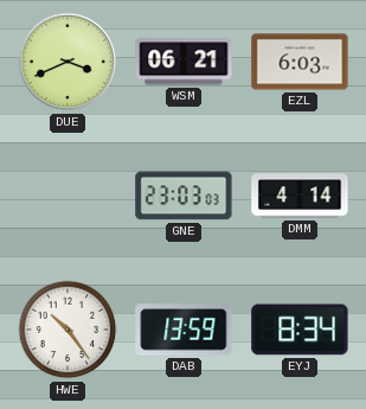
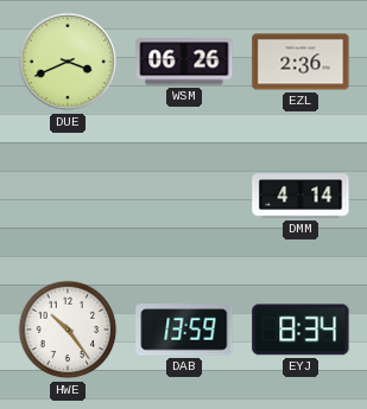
WSM: 06:21 -> 06:26
EZL: 6:03 -> 2:36
GNE: 23:03 -> none
